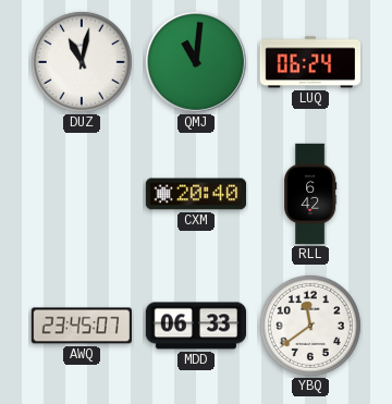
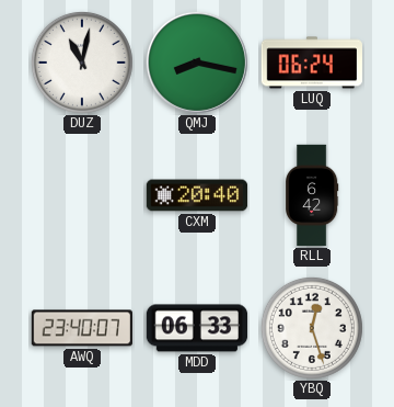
QMJ: 11:01 -> 8:17
AWQ: 23:45 -> 23:40
YBQ: 11:39 -> 12:27
